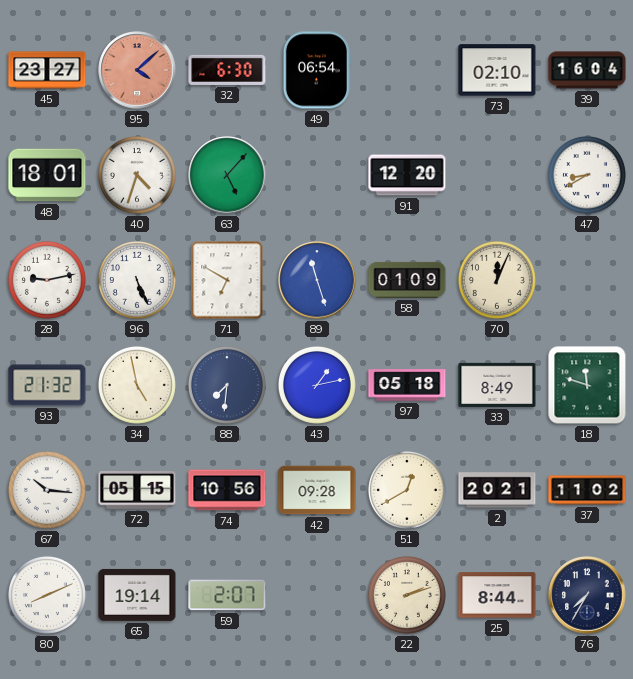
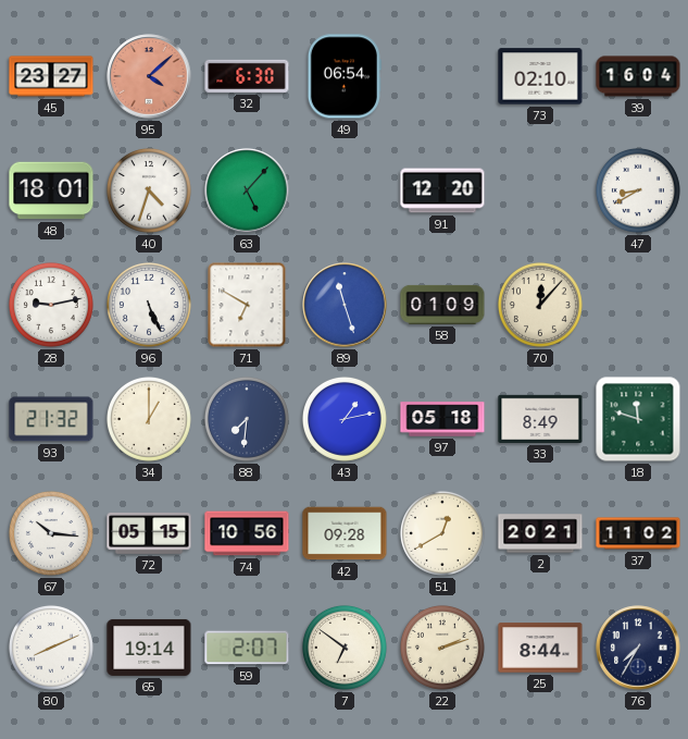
70: 12:04 -> 12:07
34: 4:58 -> 1:00
7: none -> 6:51
